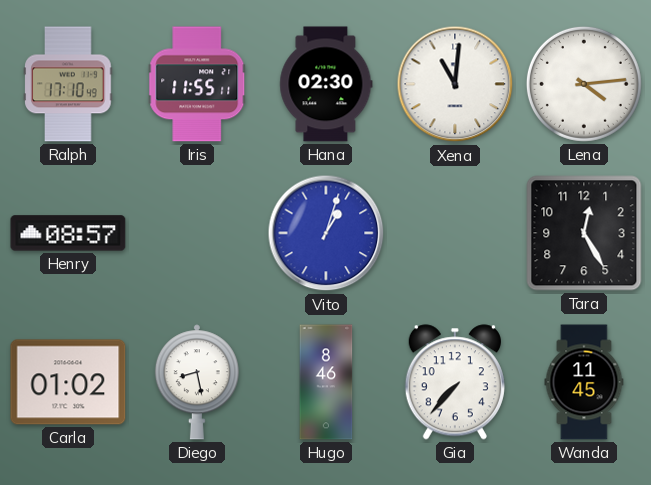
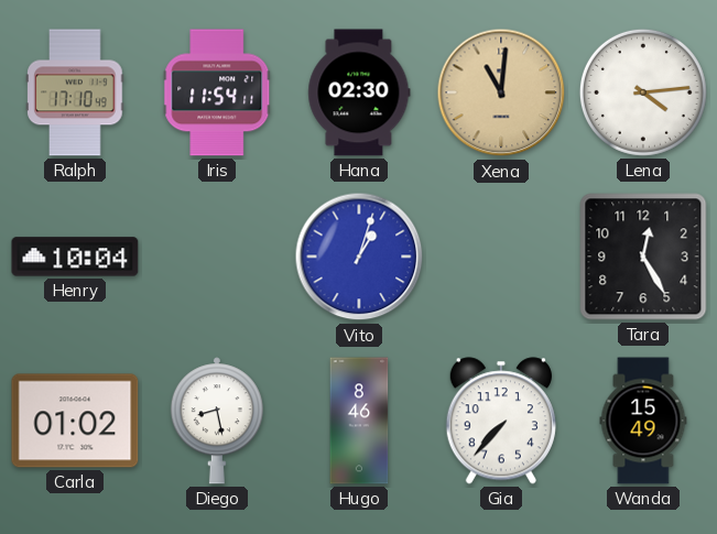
Iris: 11:55 -> 11:54
Xena dial: white -> champagne
Henry: 08:57 -> 10:04
Wanda: 11:45 -> 15:49
